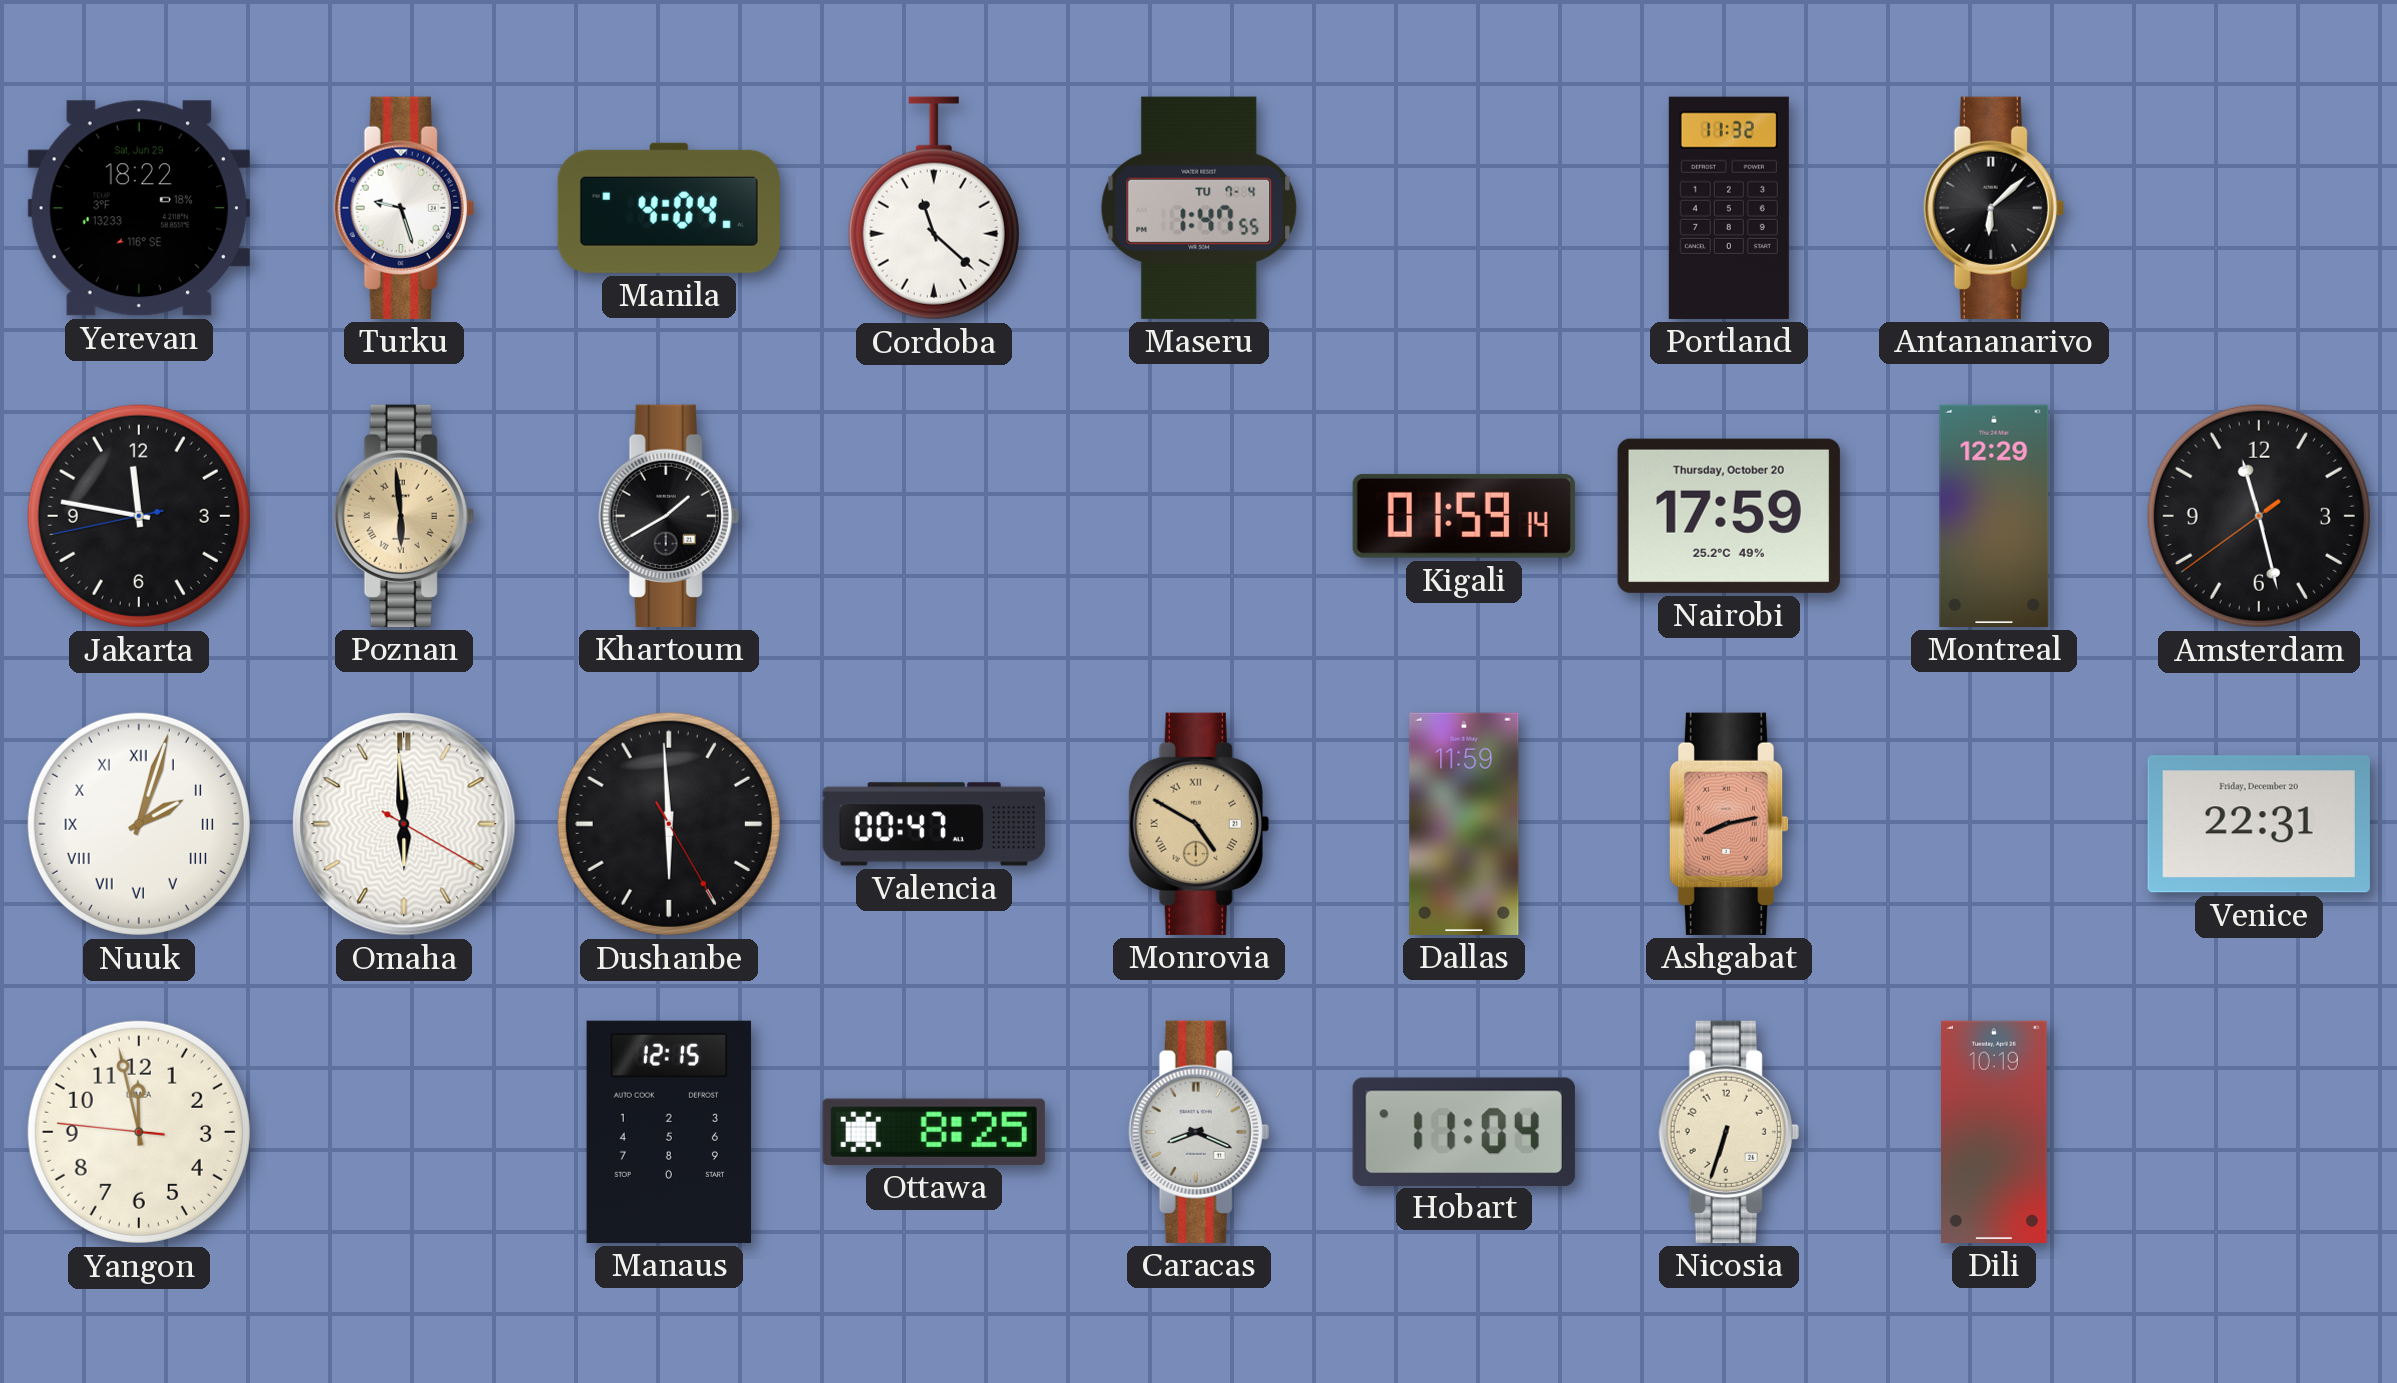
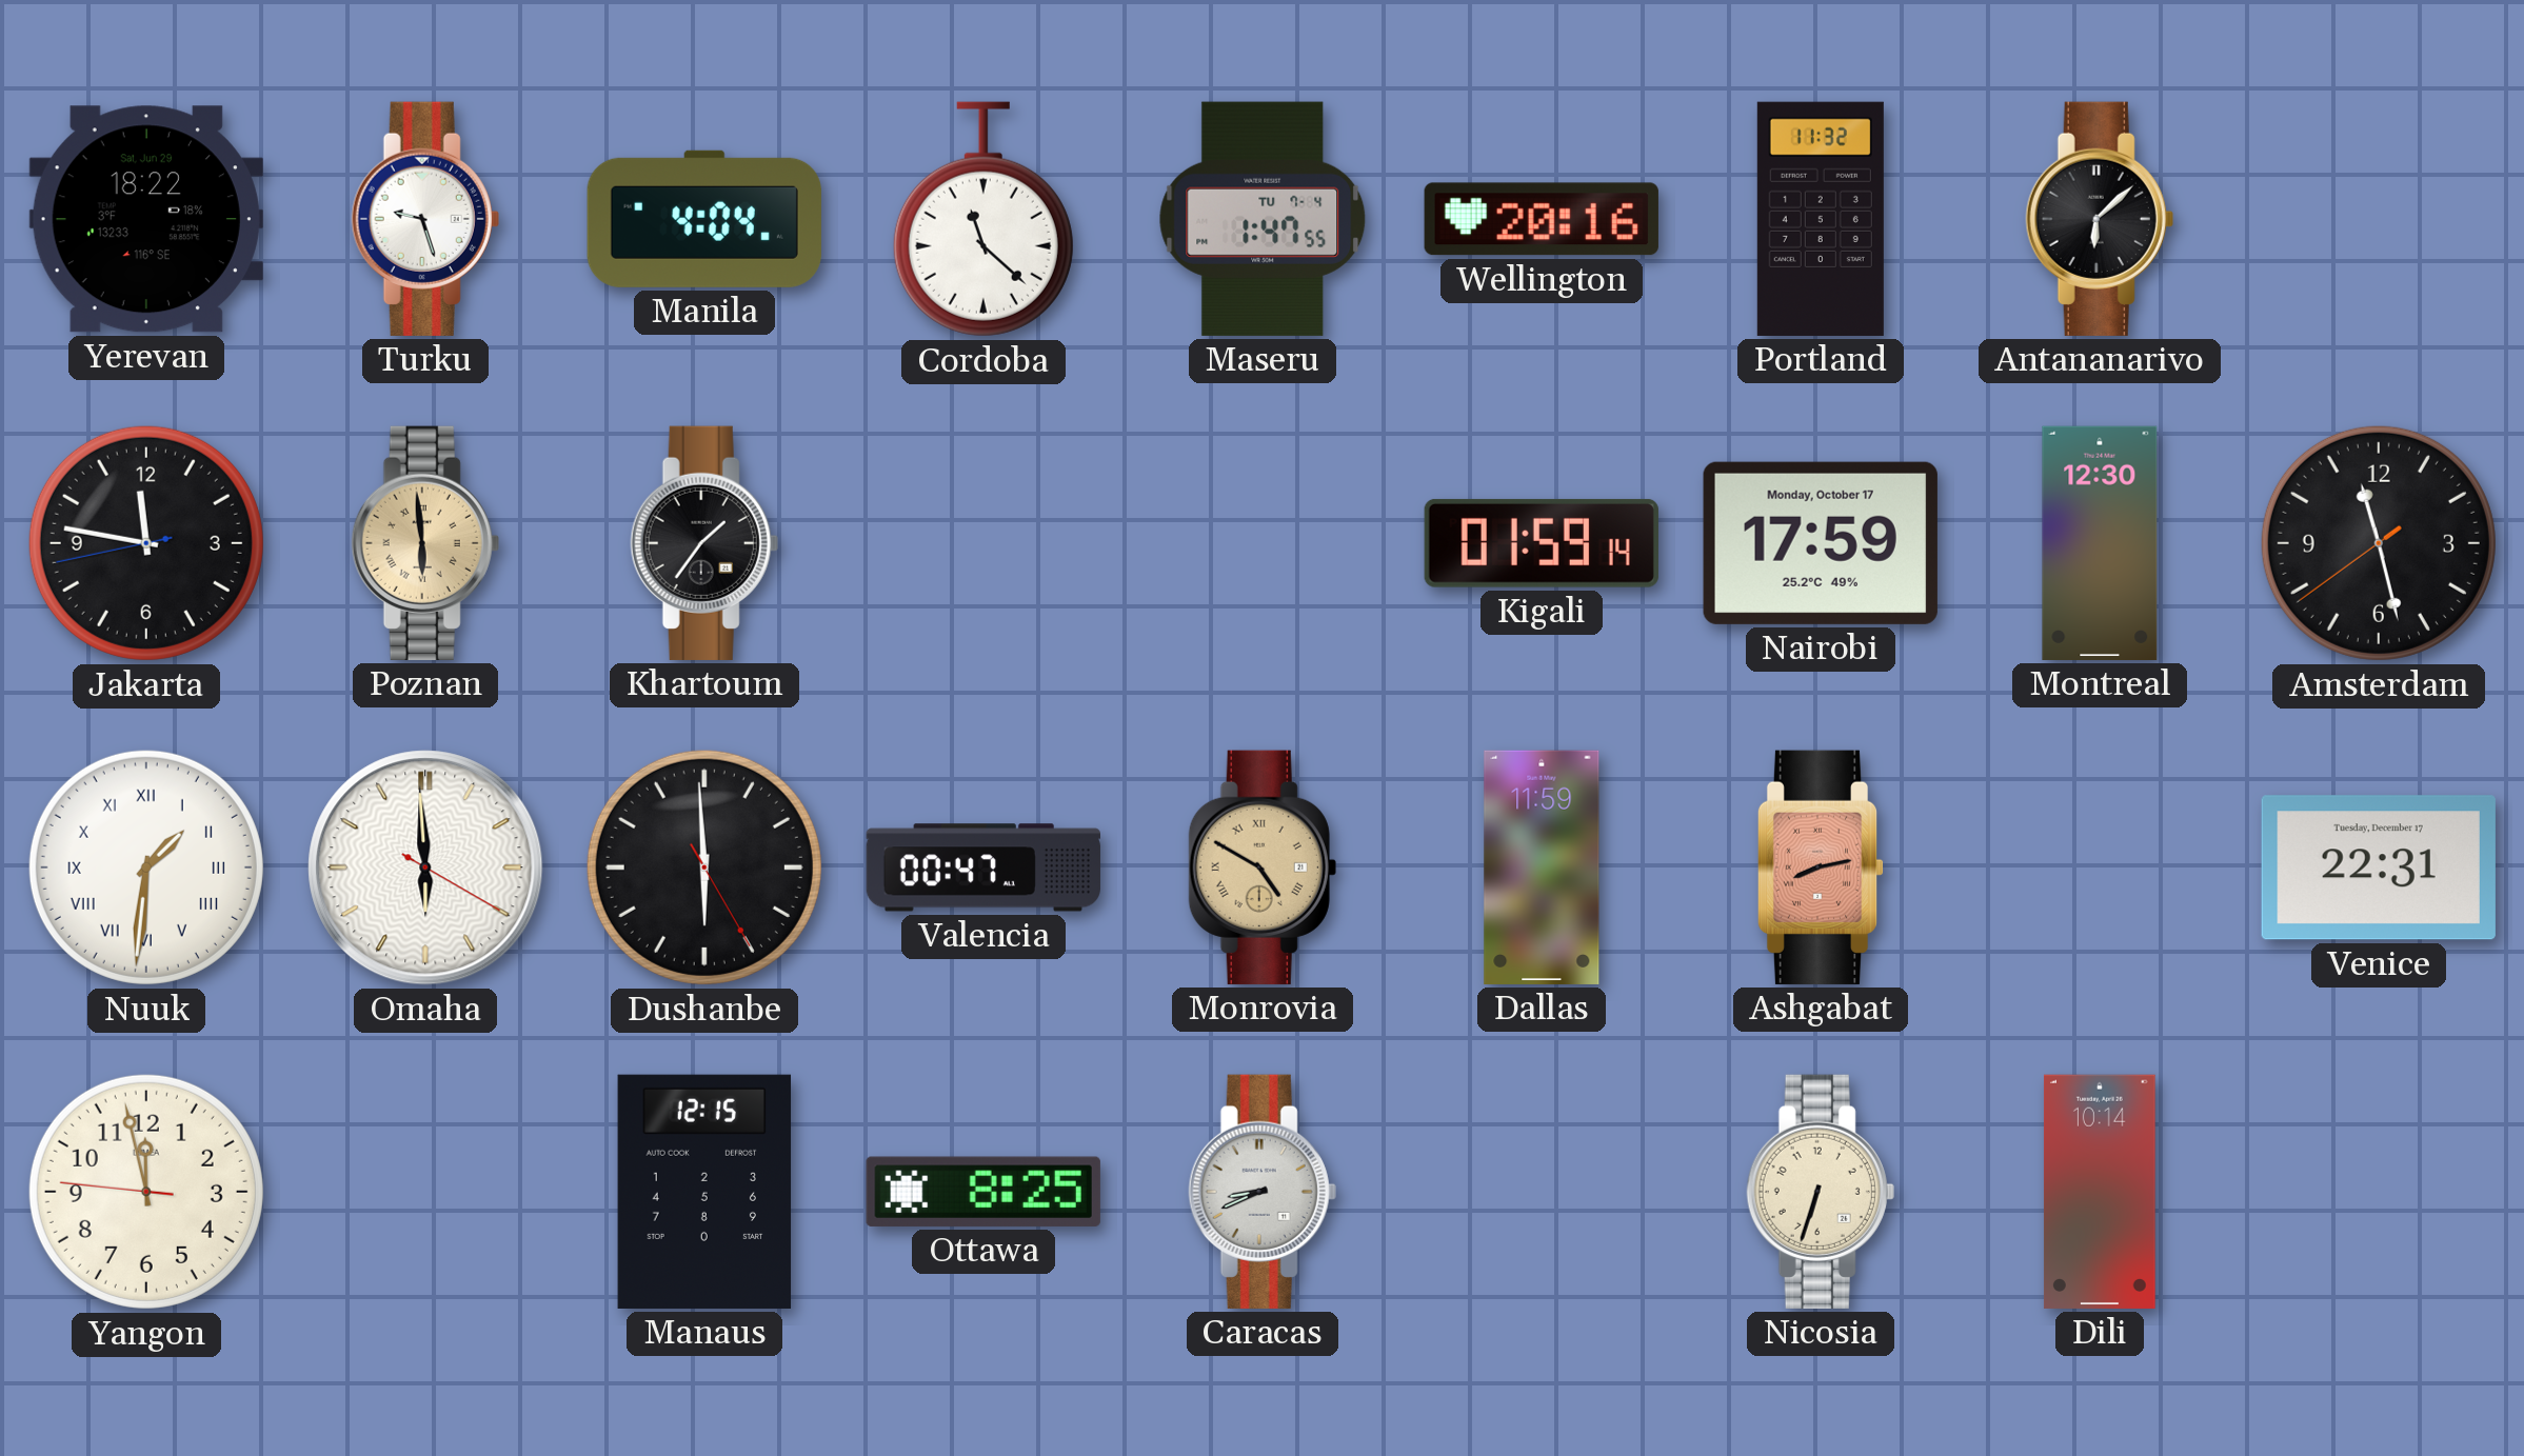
Wellington: none -> 20:16
Khartoum: 1:40 -> 1:36
Nairobi date: Thursday, October 20 -> Monday, October 17
Montreal: 12:29 -> 12:30
Nuuk: 2:03 -> 1:31
Venice date: Friday, December 20 -> Tuesday, December 17
Caracas: 8:19 -> 8:41
Hobart: 11:04 -> none
Dili: 10:19 -> 10:14
